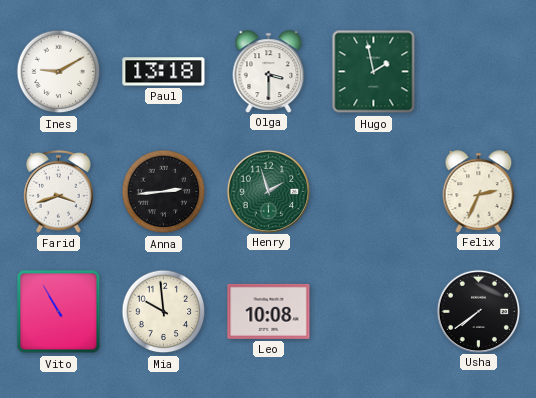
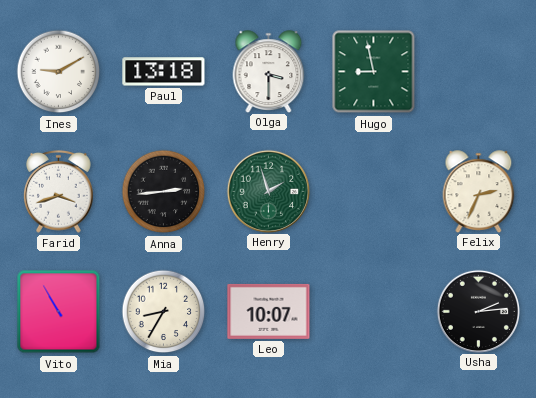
Hugo: 1:58 -> 8:58
Mia: 9:59 -> 8:35
Leo: 10:08 -> 10:07
Usha: 7:39 -> 2:14
